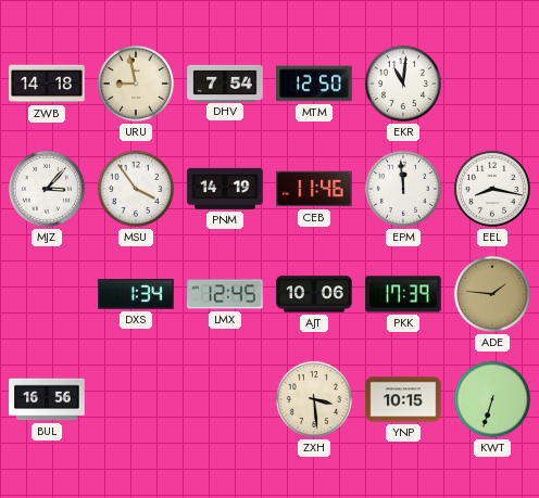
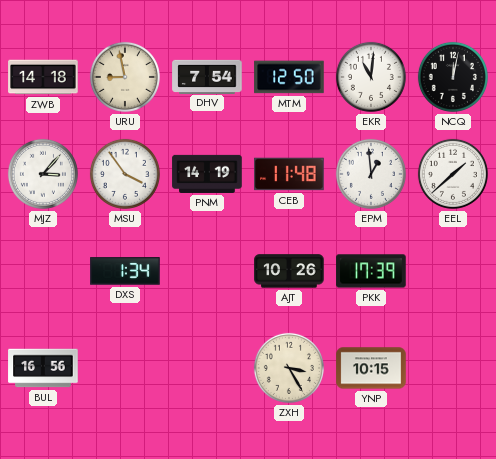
NCQ: none -> 12:02
CEB: 11:46 -> 11:48
EPM: 11:59 -> 12:59
EEL: 8:17 -> 1:38
LMX: 12:45 -> none
AJT: 10:06 -> 10:26
ADE: 1:46 -> none
ZXH: 3:29 -> 3:25
KWT: 6:33 -> none
